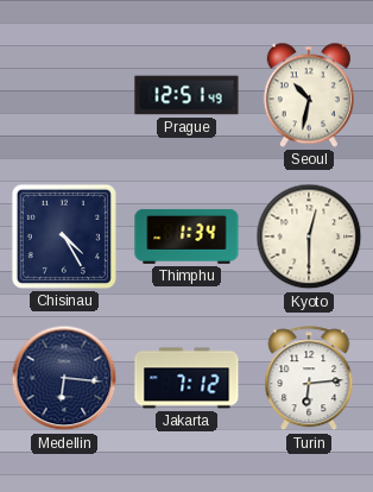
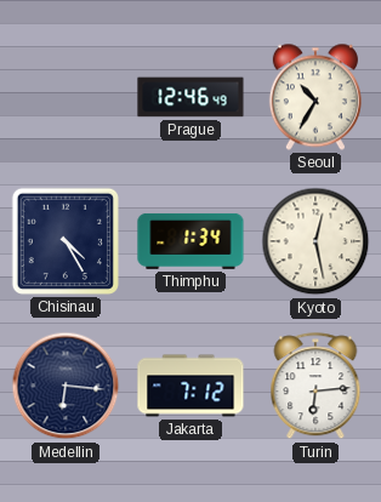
Prague: 12:51 -> 12:46
Seoul: 10:32 -> 10:35
Kyoto: 12:30 -> 12:28
